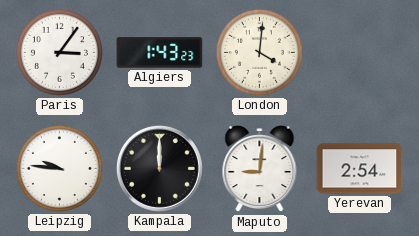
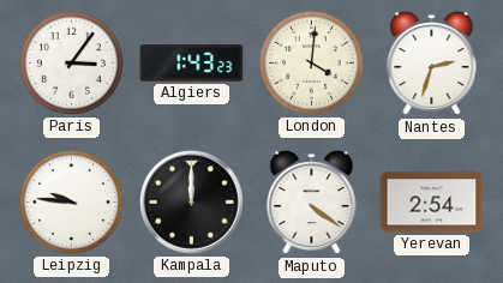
Nantes: none -> 2:33
Maputo: 9:01 -> 4:21
